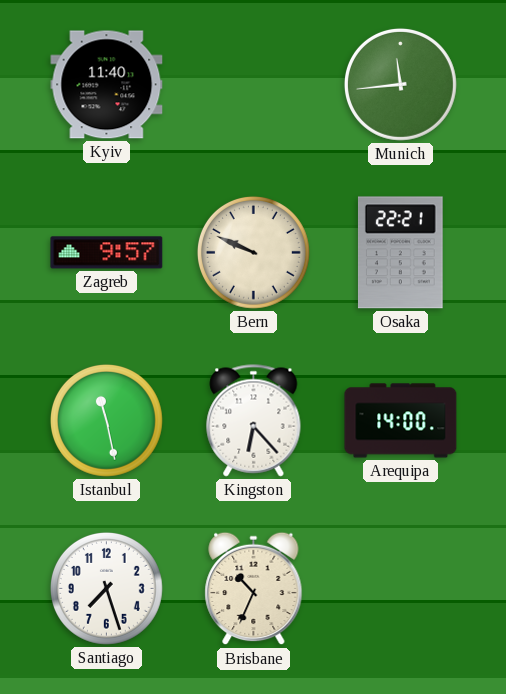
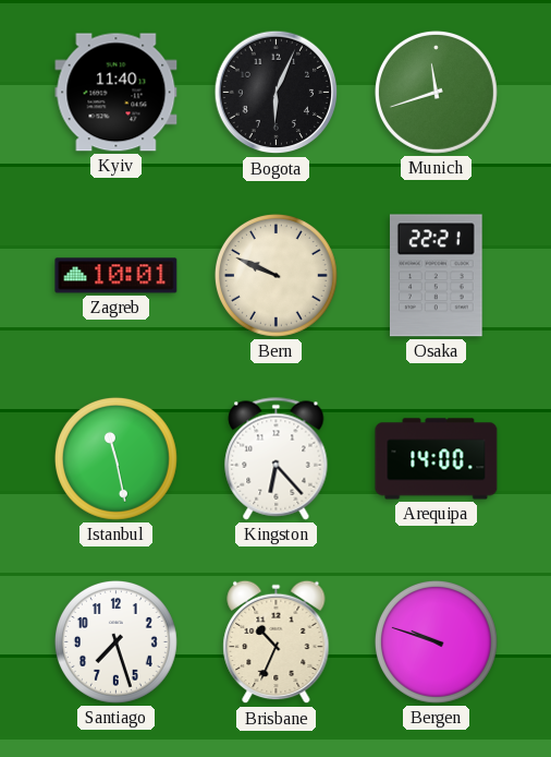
Bogota: none -> 6:04
Munich: 11:44 -> 11:42
Zagreb: 9:57 -> 10:01
Bergen: none -> 9:48
